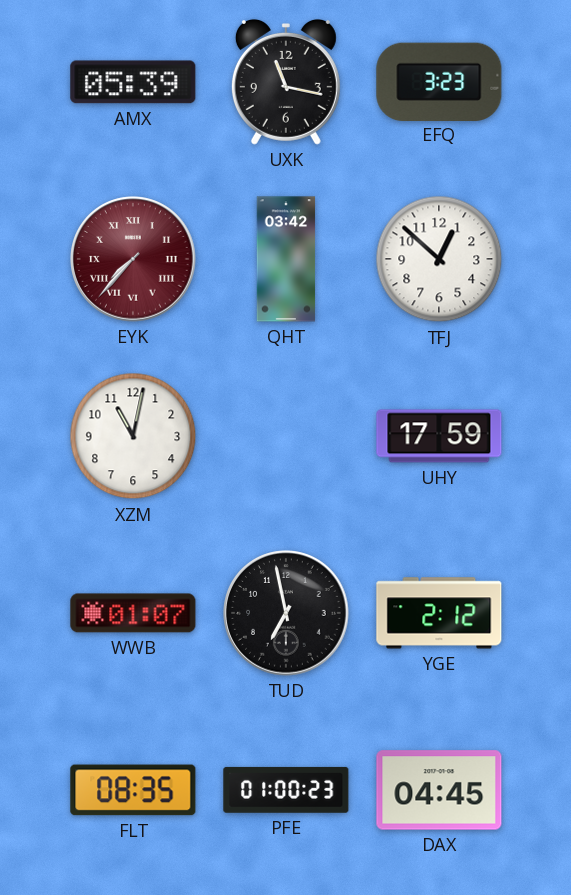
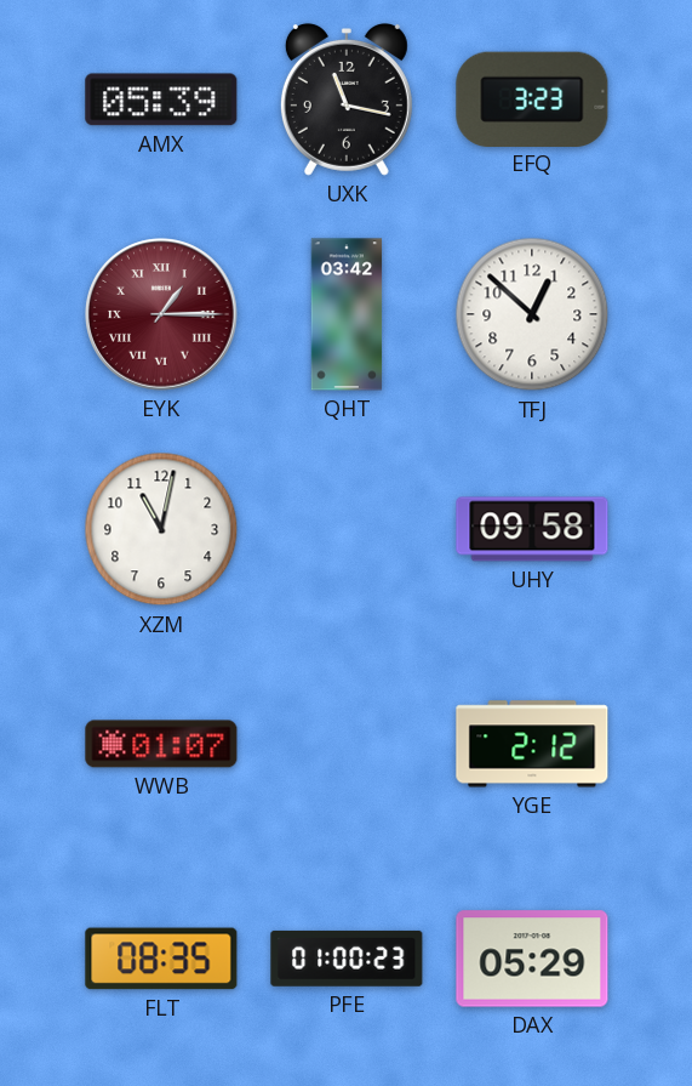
EYK: 7:37 -> 1:15
UHY: 17:59 -> 09:58
TUD: 6:58 -> none
DAX: 04:45 -> 05:29
